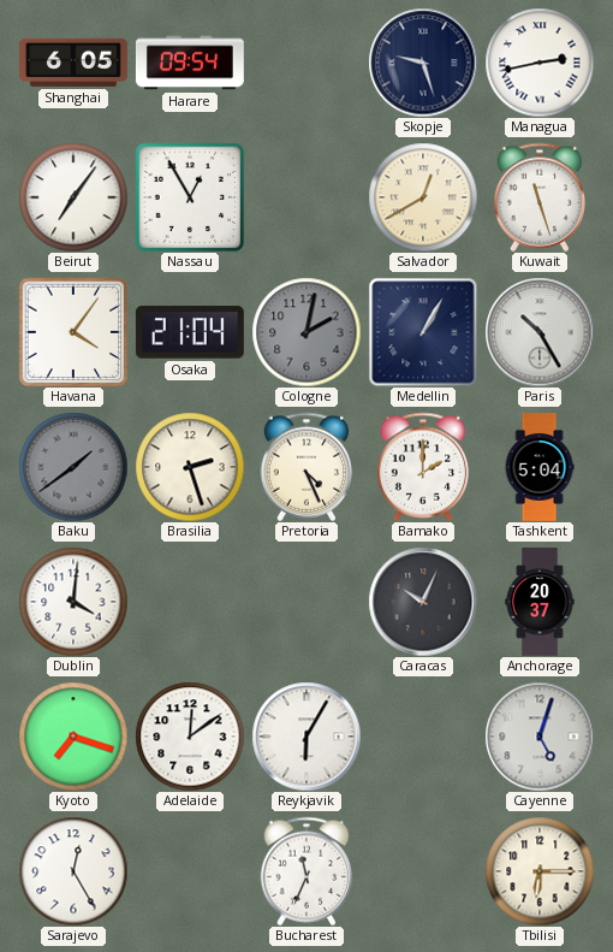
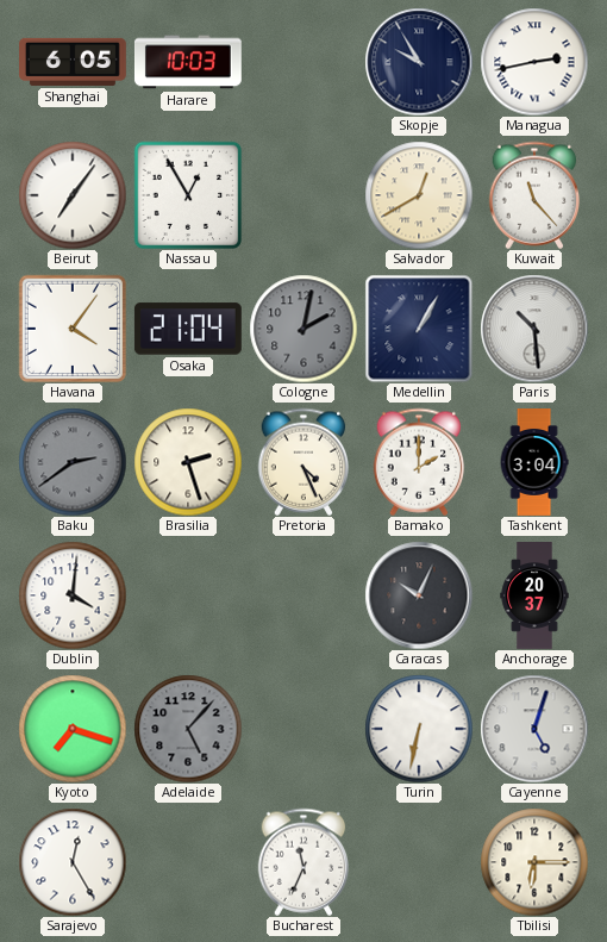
Harare: 09:54 -> 10:03
Skopje: 9:27 -> 9:55
Kuwait: 11:27 -> 11:23
Paris: 10:25 -> 10:29
Baku: 1:39 -> 2:39
Tashkent: 5:04 -> 3:04
Adelaide: 12:09 -> 5:07
Adelaide dial: white -> grey
Reykjavik: 6:05 -> none
Turin: none -> 6:32
